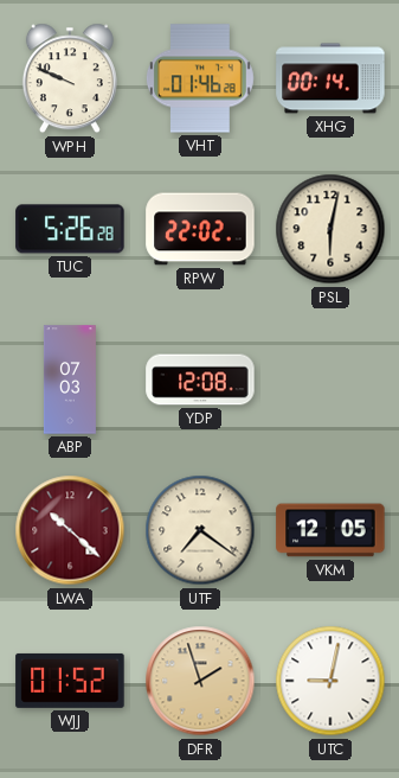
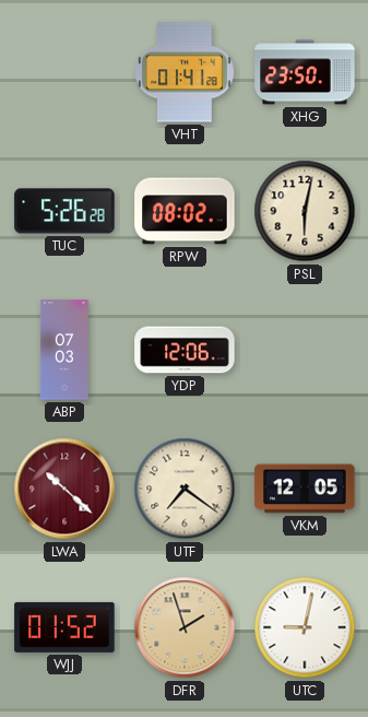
WPH: 9:49 -> none
VHT: 01:46 -> 01:41
XHG: 00:14 -> 23:50
RPW: 22:02 -> 08:02
YDP: 12:08 -> 12:06
